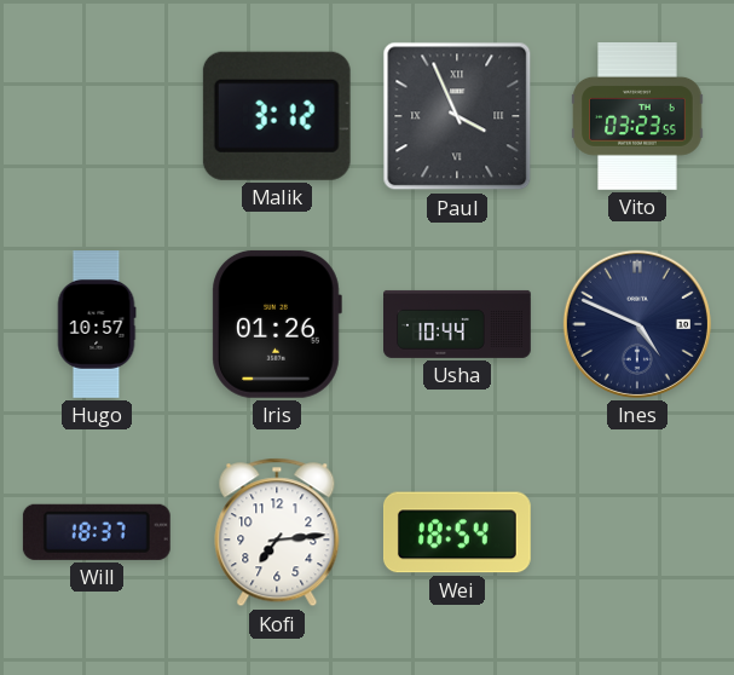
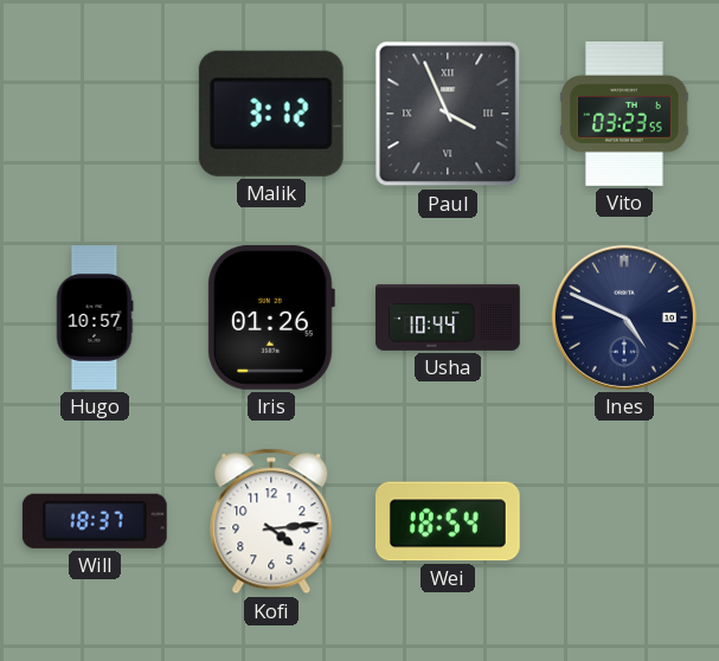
Kofi: 7:14 -> 4:14
